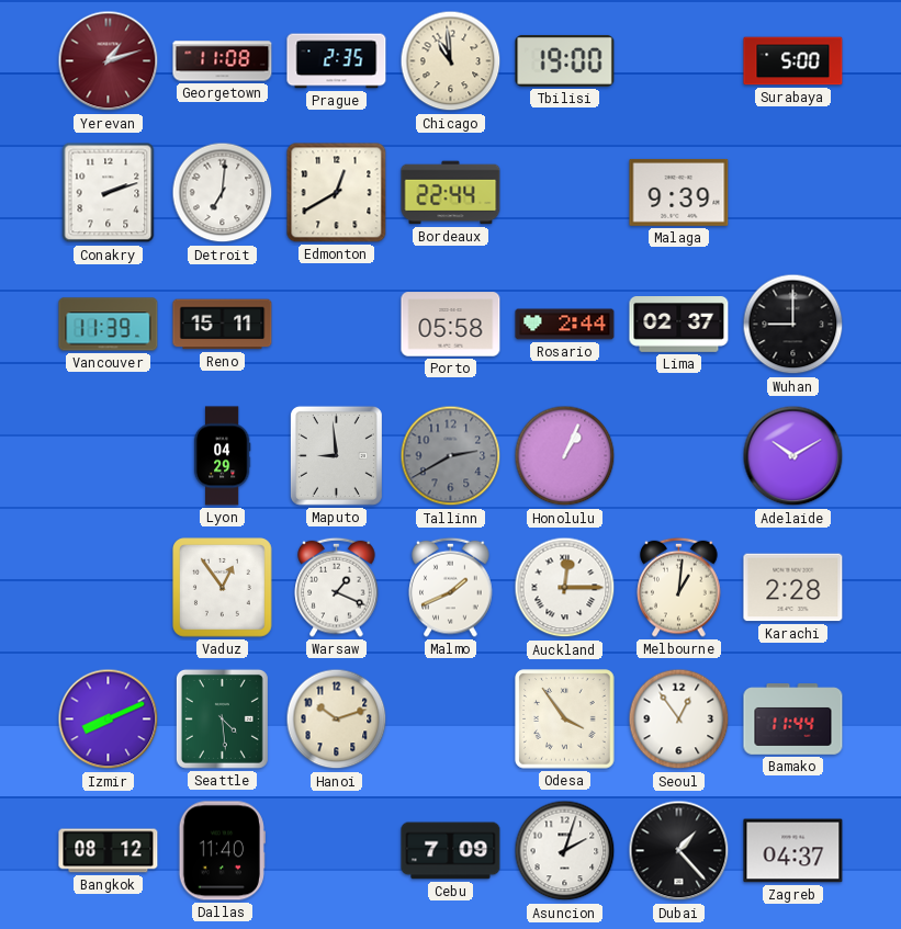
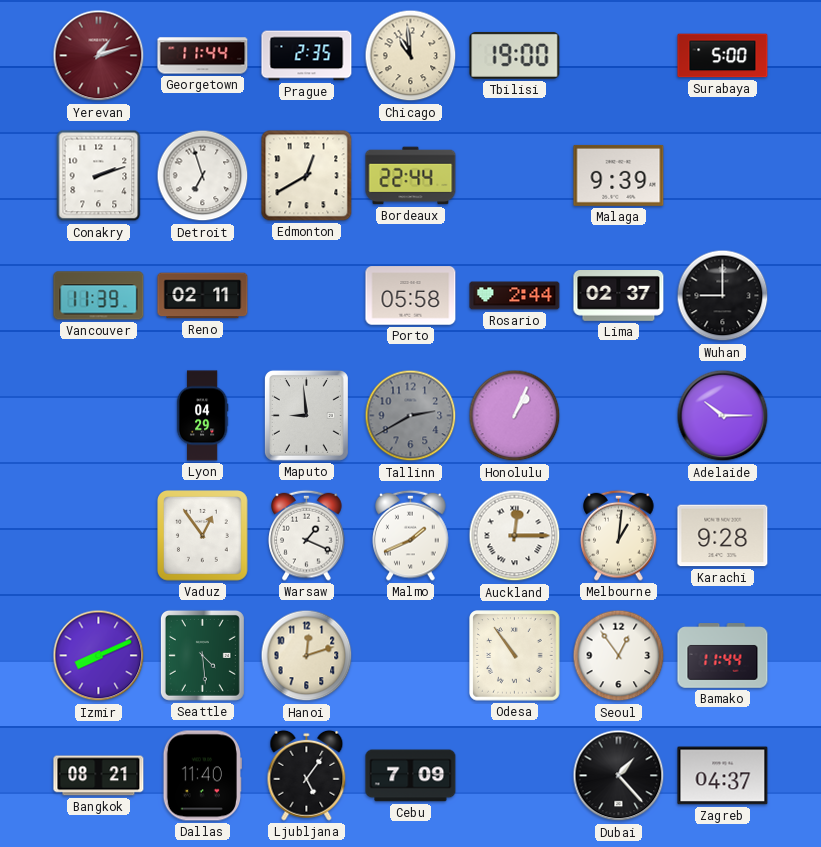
Georgetown: 11:08 -> 11:44
Detroit: 7:01 -> 6:57
Reno: 15:11 -> 02:11
Adelaide: 10:10 -> 10:15
Karachi: 2:28 -> 9:28
Hanoi: 10:12 -> 12:12
Odesa: 3:54 -> 10:54
Bangkok: 08:12 -> 08:21
Ljubljana: none -> 5:06
Asuncion: 2:03 -> none
